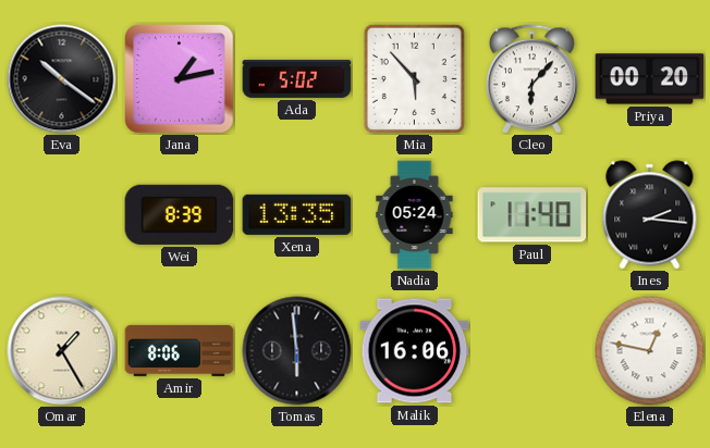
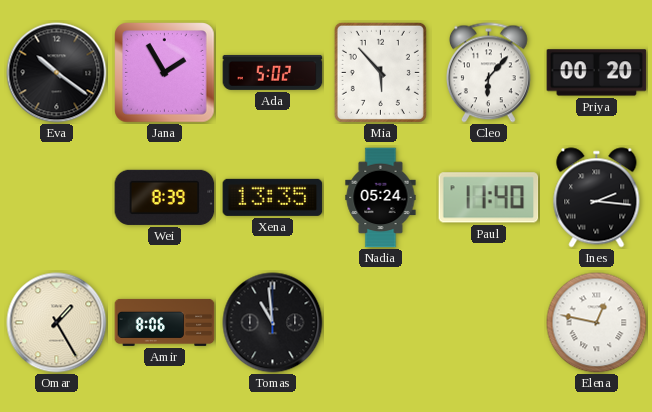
Jana: 1:13 -> 1:55
Tomas: 5:59 -> 10:59
Malik: 16:06 -> none
